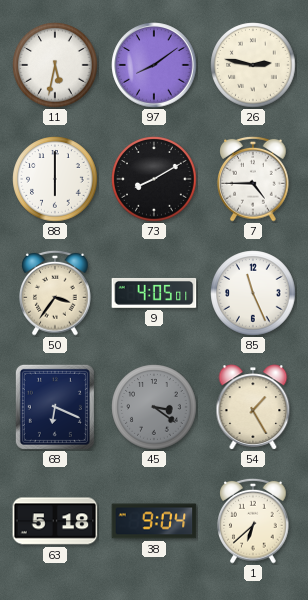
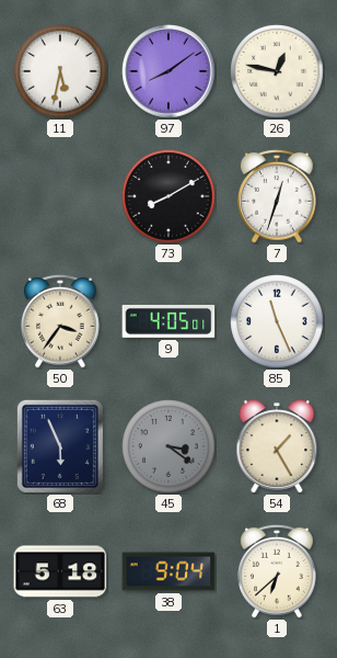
26: 2:47 -> 12:47
88: 6:00 -> none
7: 4:45 -> 12:33
68: 6:19 -> 5:56
